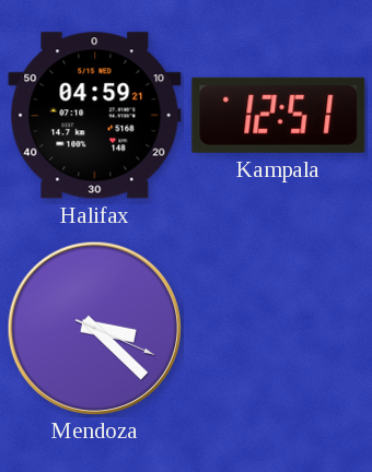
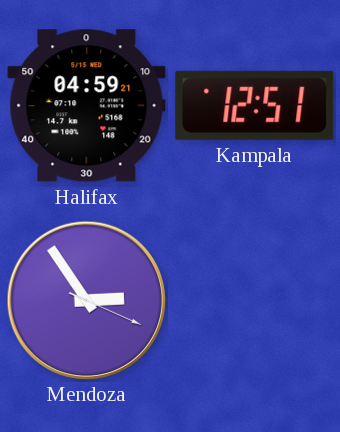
Mendoza: 3:22 -> 2:54
